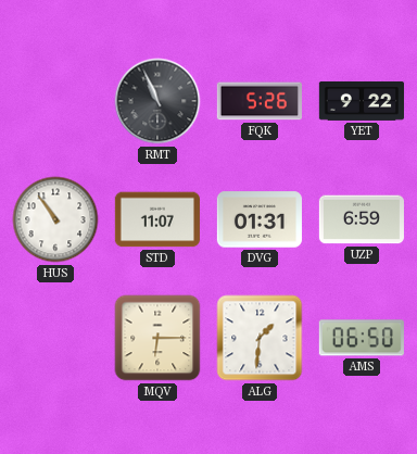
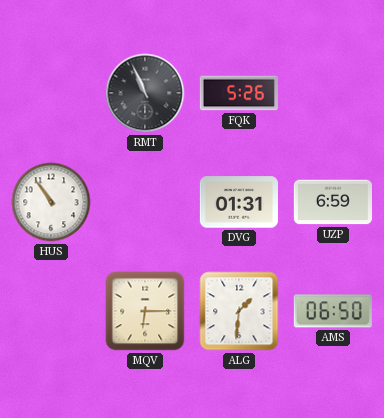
YET: 9:22 -> none
STD: 11:07 -> none
